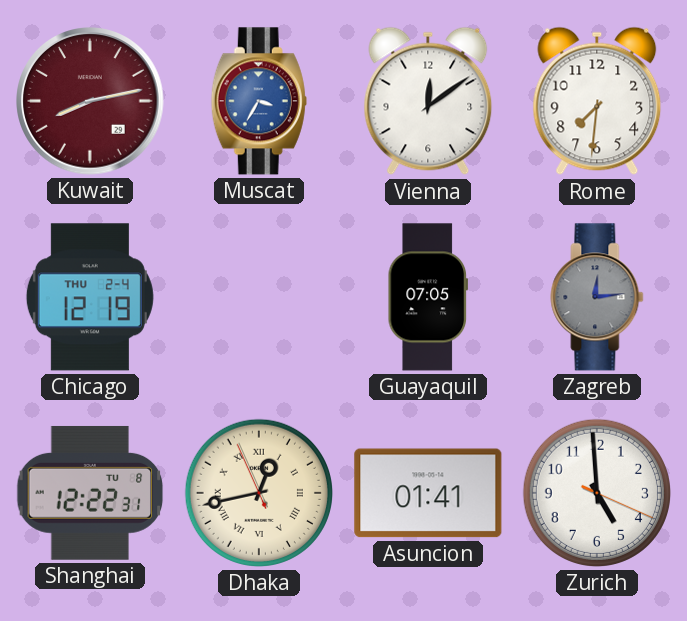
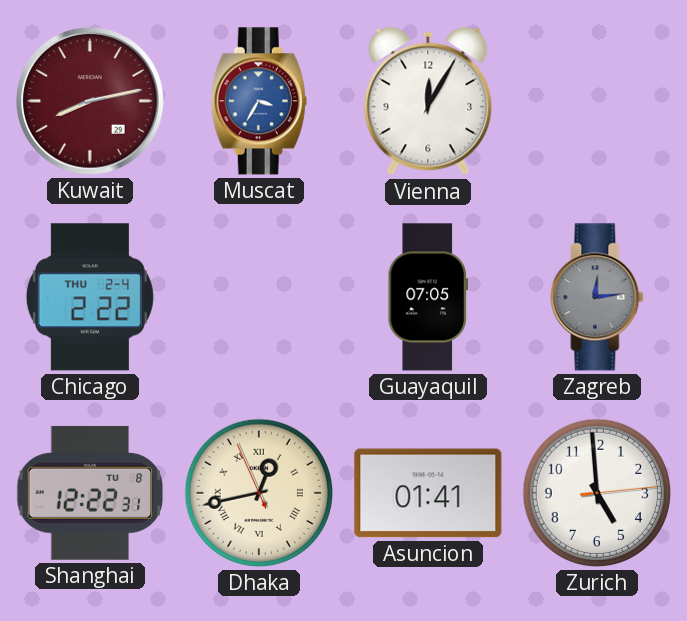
Vienna: 12:09 -> 12:05
Rome: 7:31 -> none
Chicago: 12:19 -> 2:22
Zurich: 4:59:19 -> 4:59:14
